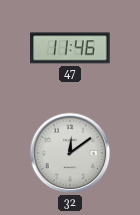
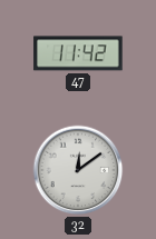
47: 11:46 -> 11:42
